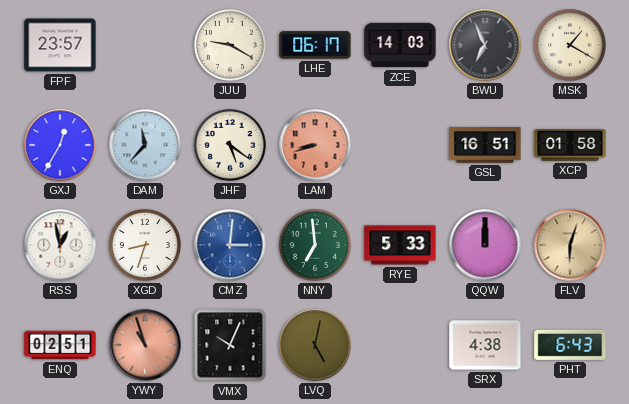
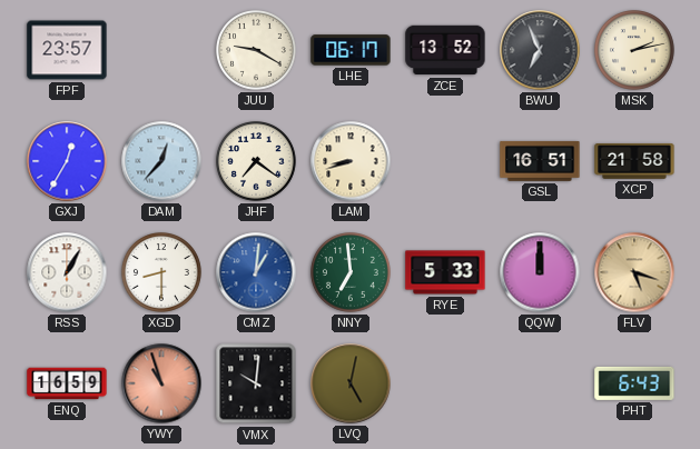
ZCE: 14:03 -> 13:52
MSK: 1:20 -> 2:13
DAM: 11:37 -> 12:37
JHF: 5:21 -> 7:21
LAM dial: salmon -> cream
XCP: 01:58 -> 21:58
RSS: 12:58 -> 1:05
XGD: 8:33 -> 8:30
CMZ: 3:01 -> 1:01
FLV: 6:03 -> 5:18
ENQ: 02:51 -> 16:59
VMX: 10:04 -> 10:01
SRX: 4:38 -> none
